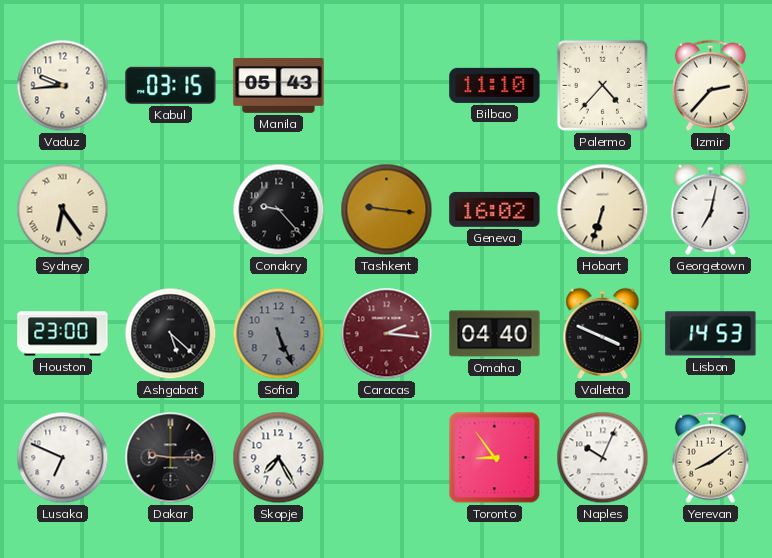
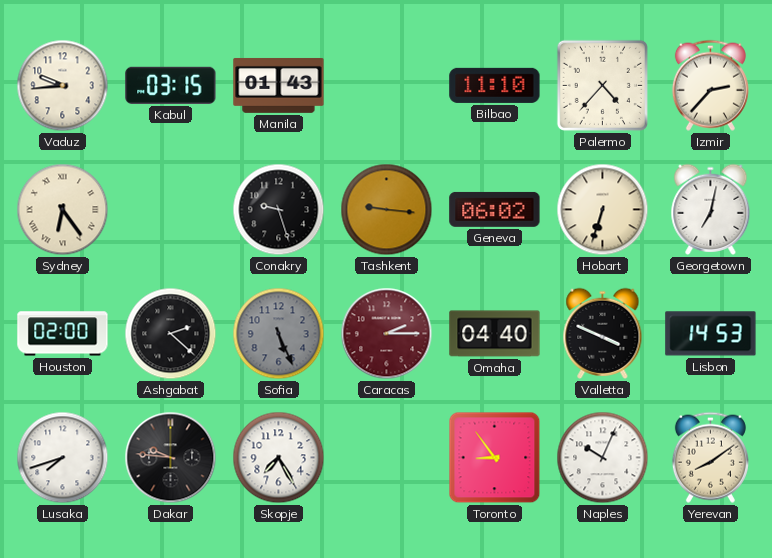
Manila: 05:43 -> 01:43
Conakry: 9:23 -> 9:27
Geneva: 16:02 -> 06:02
Houston: 23:00 -> 02:00
Ashgabat: 5:22 -> 2:22
Caracas: 2:16 -> 2:15
Lusaka: 6:49 -> 7:42
Dakar: 9:15 -> 9:46
